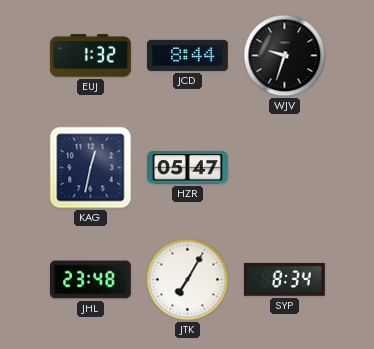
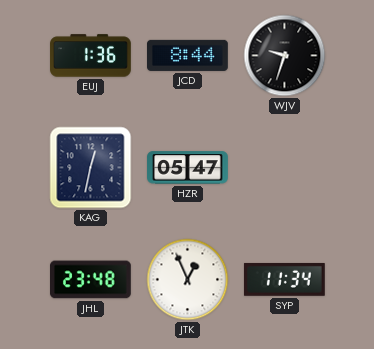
EUJ: 1:32 -> 1:36
JTK: 7:05 -> 12:56
SYP: 8:34 -> 11:34
